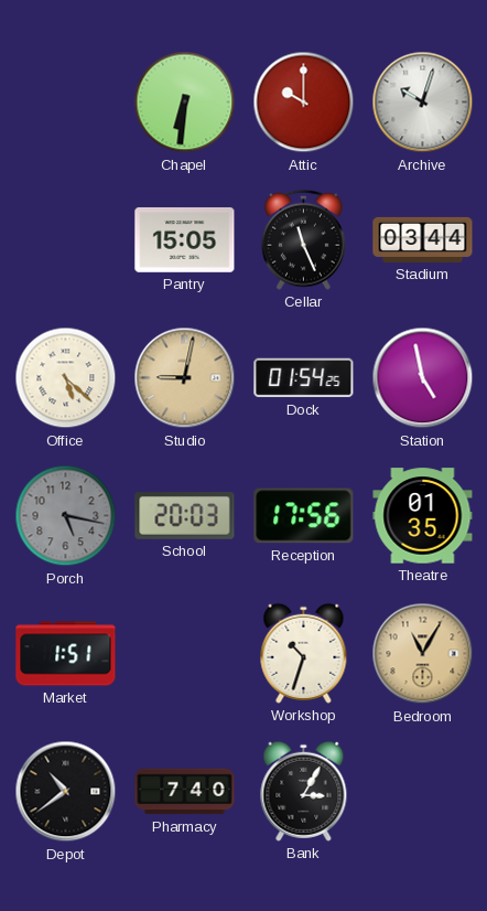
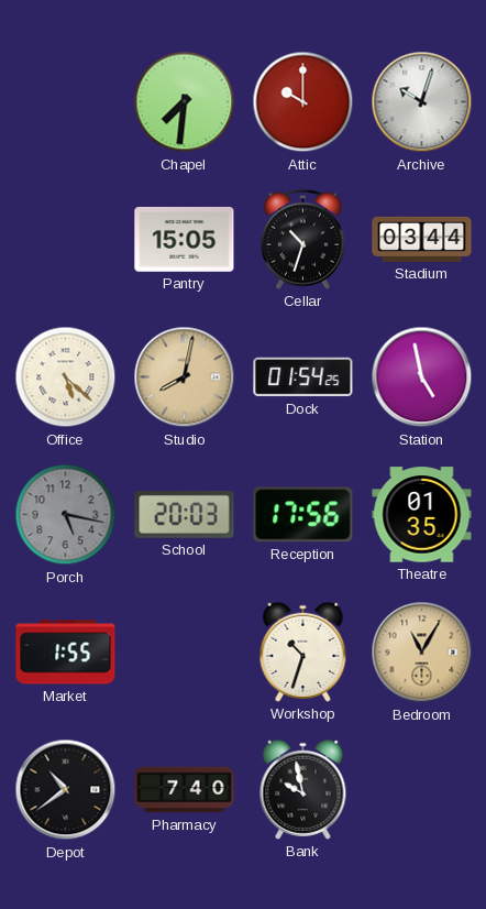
Chapel: 6:31 -> 7:31
Cellar: 11:26 -> 10:33
Studio: 9:02 -> 8:02
Market: 1:51 -> 1:55
Bank: 3:05 -> 9:58
